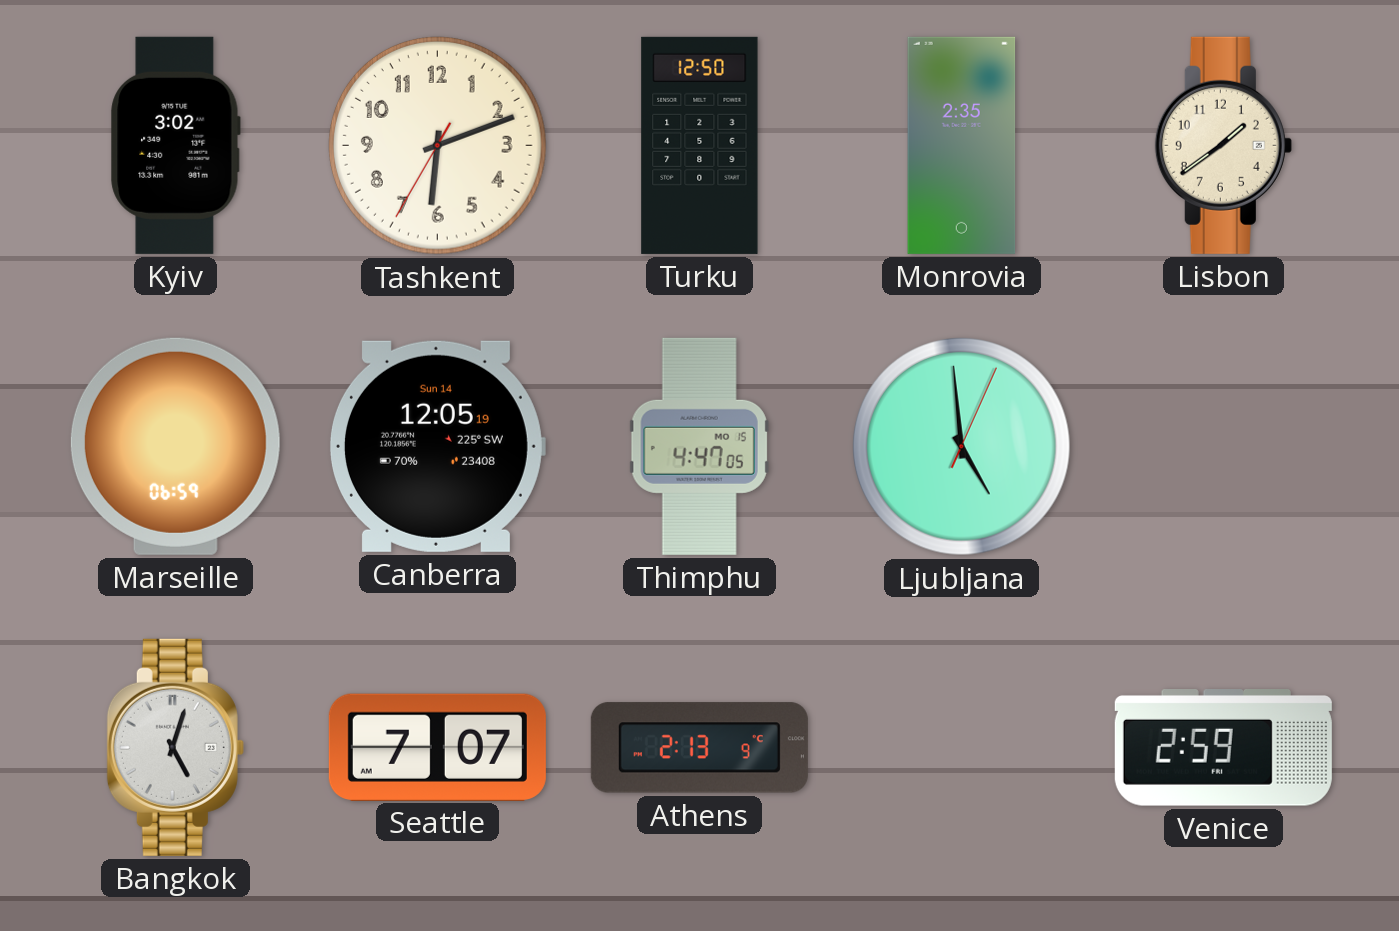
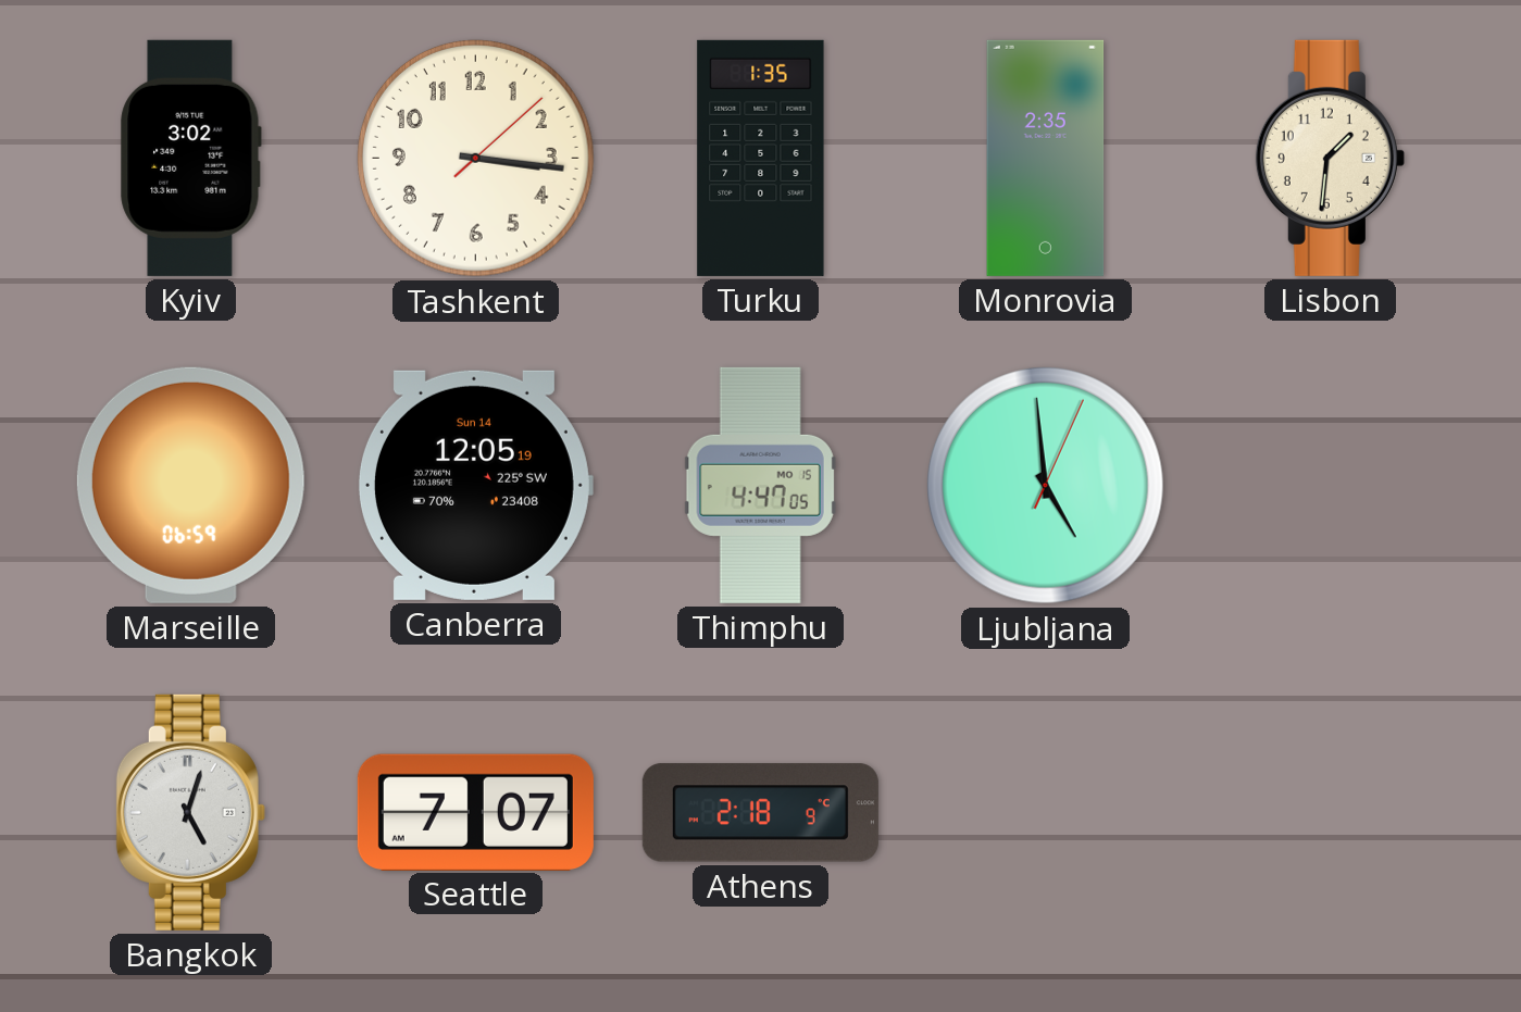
Tashkent: 6:11 -> 3:16
Turku: 12:50 -> 1:35
Lisbon: 1:39 -> 1:31
Athens: 2:13 -> 2:18
Venice: 2:59 -> none
